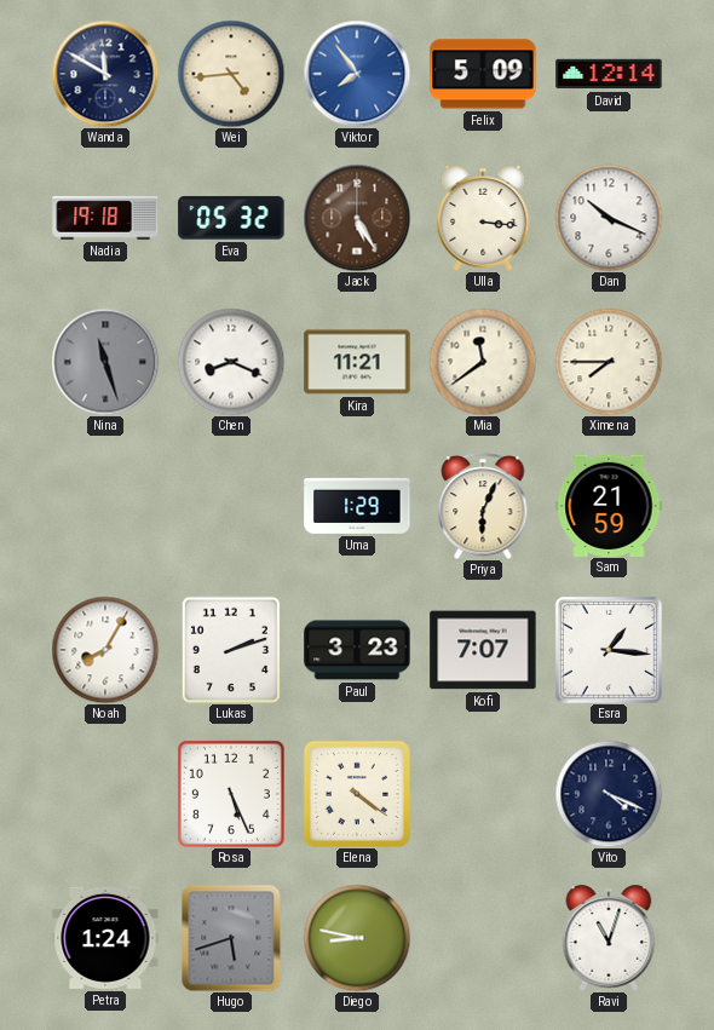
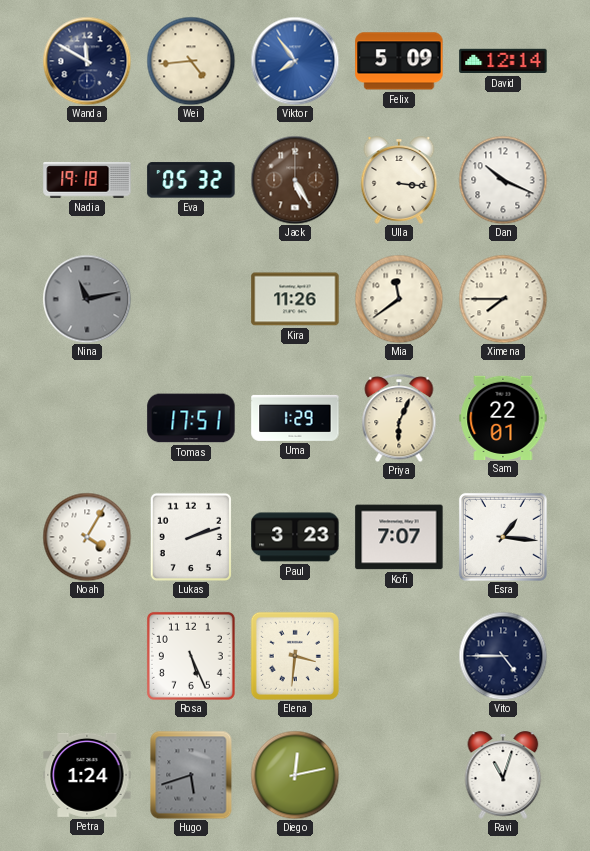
Nina: 11:27 -> 11:13
Chen: 8:19 -> none
Kira: 11:21 -> 11:26
Tomas: none -> 17:51
Sam: 21:59 -> 22:01
Noah: 8:05 -> 4:05
Elena: 4:21 -> 3:31
Vito: 4:19 -> 4:45
Diego: 8:47 -> 12:13
